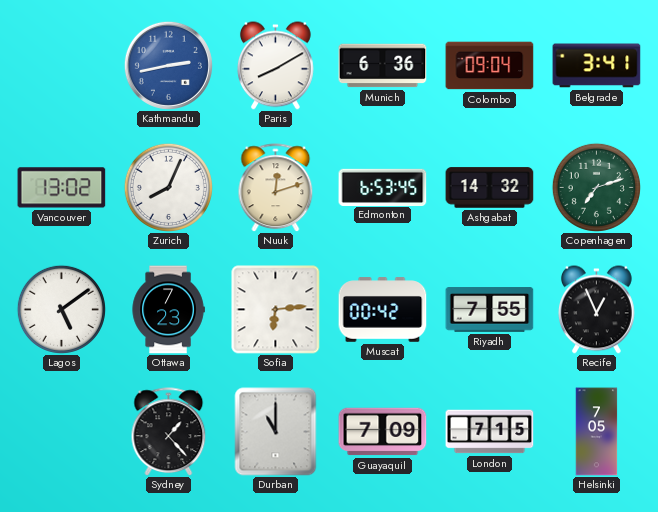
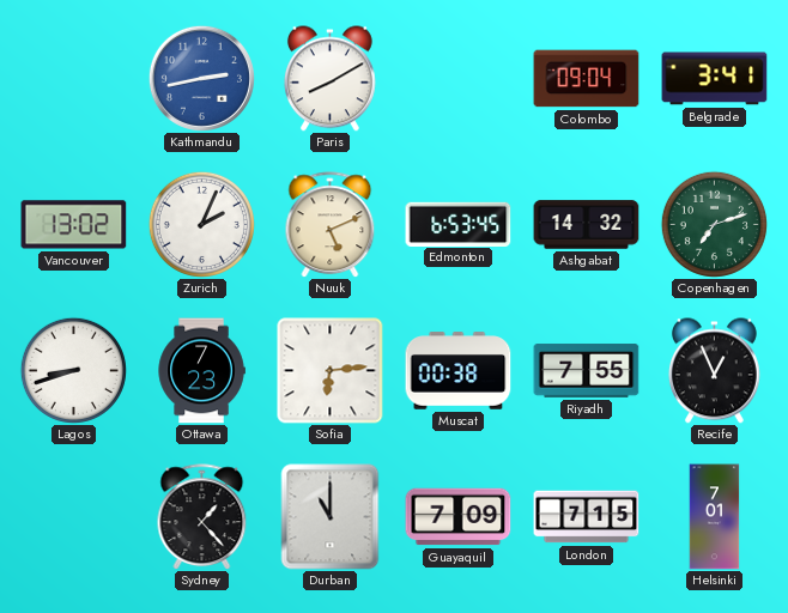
Munich: 6:36 -> none
Zurich: 8:04 -> 2:04
Nuuk: 12:12 -> 5:11
Lagos: 5:09 -> 8:42
Muscat: 00:42 -> 00:38
Helsinki: 7:05 -> 7:01
